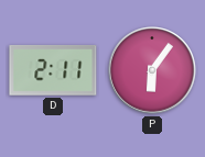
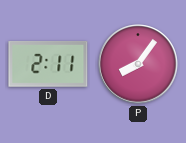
P: 6:06 -> 8:06
